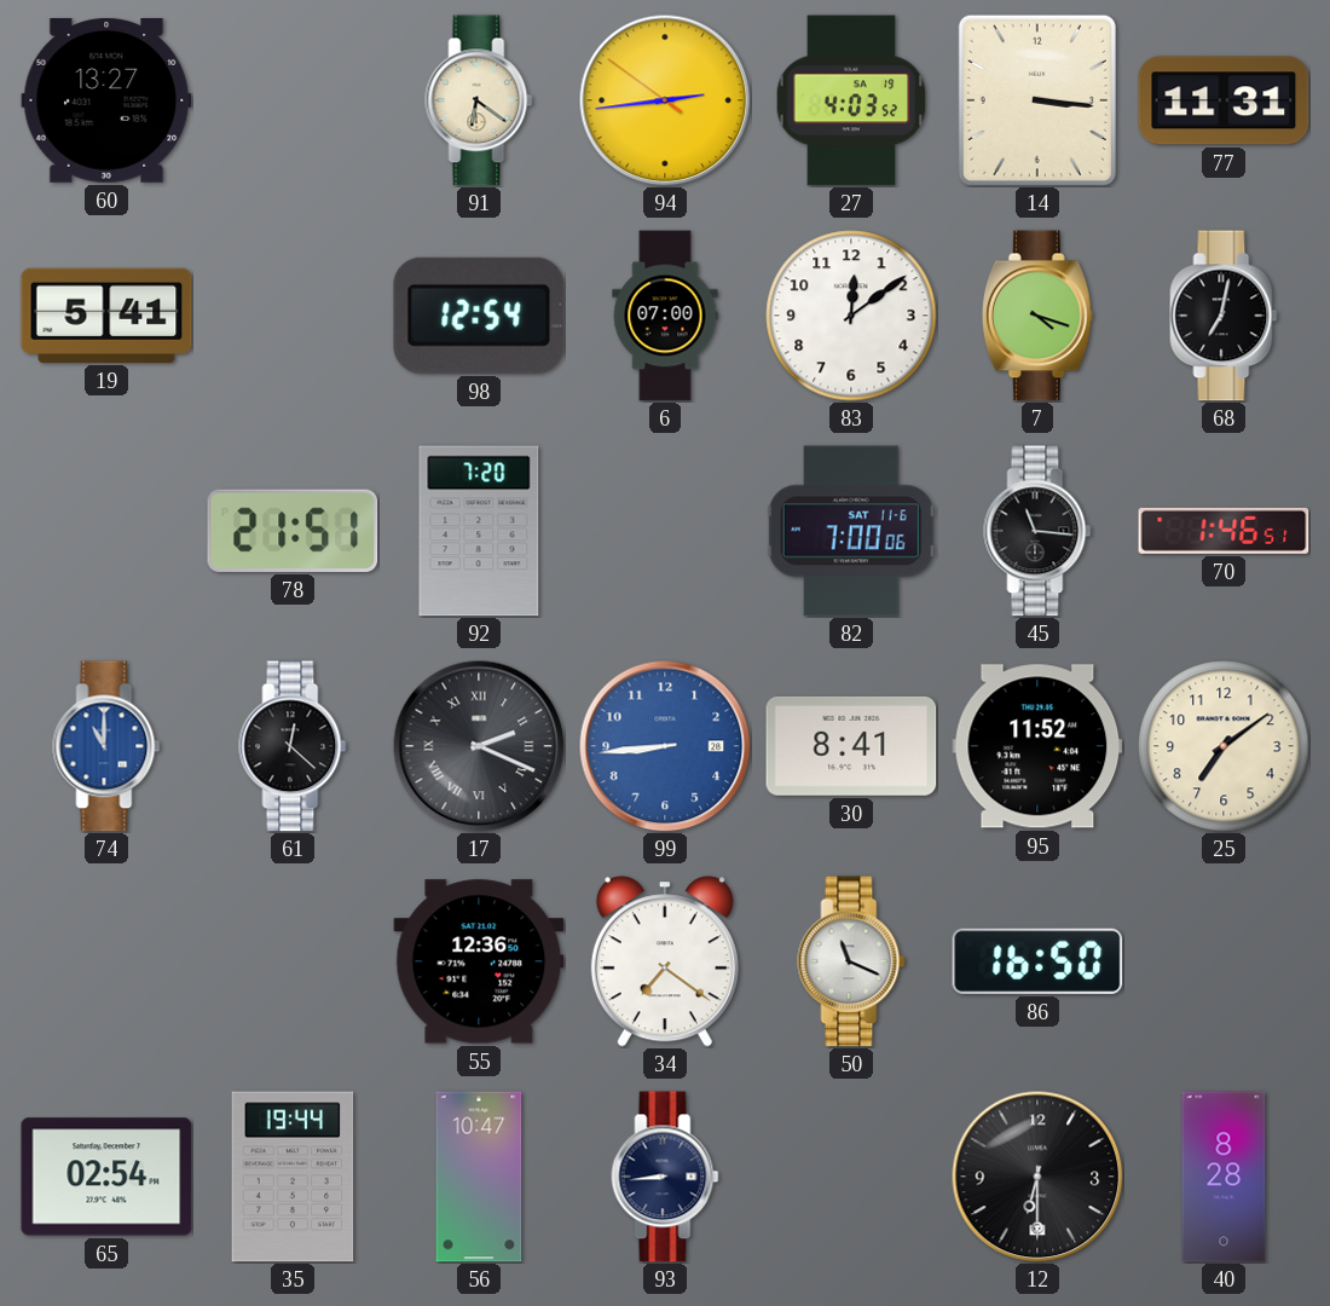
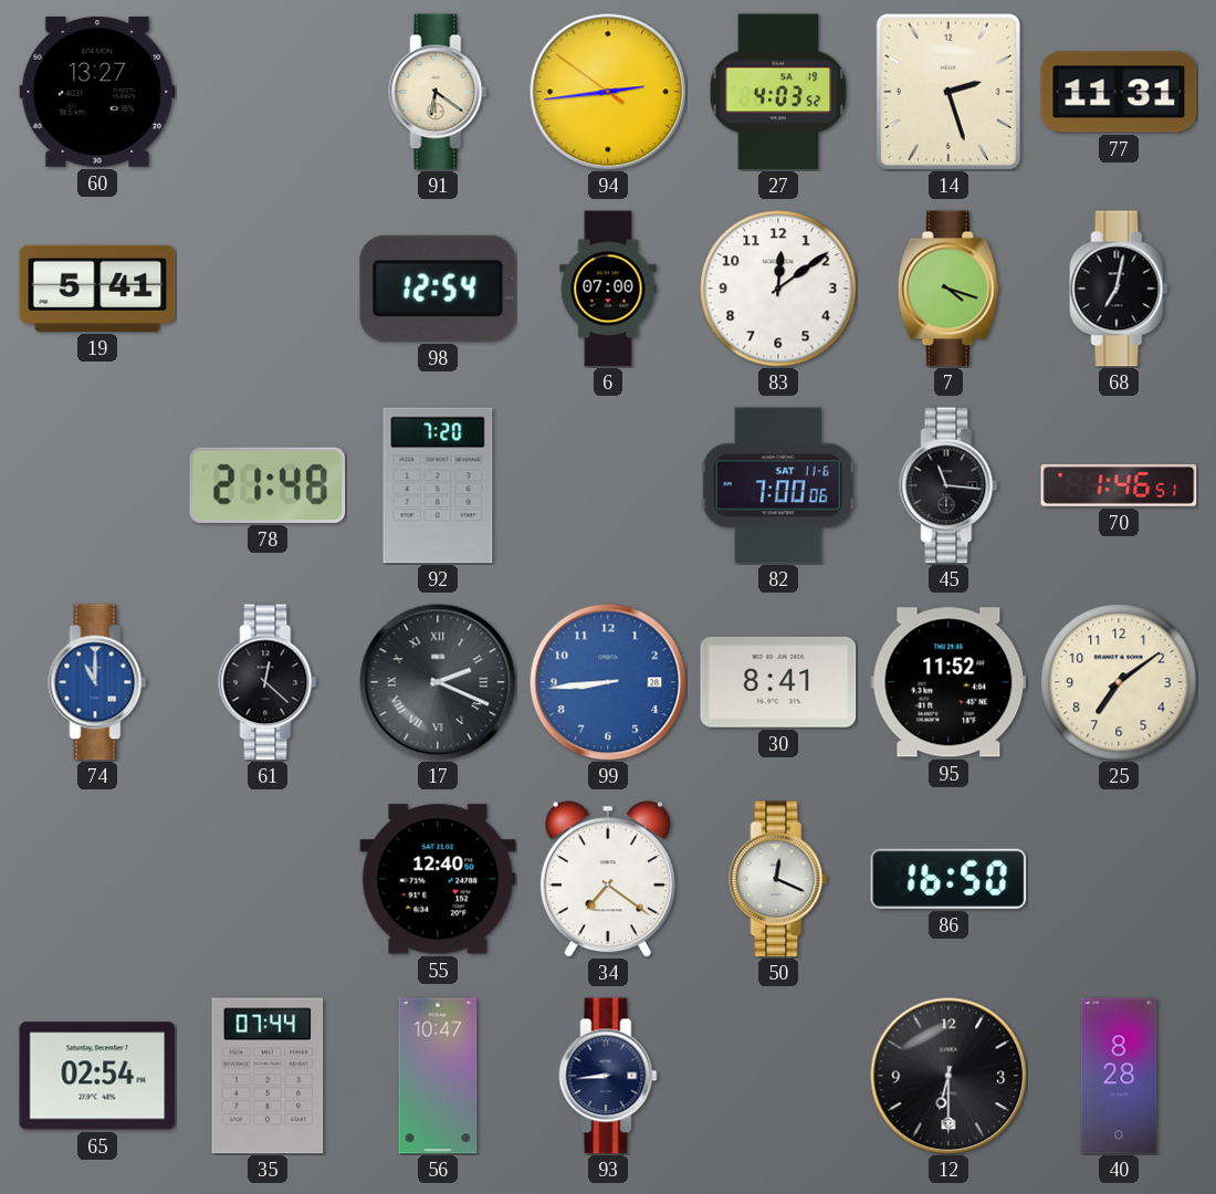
14: 3:16 -> 2:27
78: 21:51 -> 21:48
55: 12:36 -> 12:40
50: 11:19 -> 12:19
35: 19:44 -> 07:44
